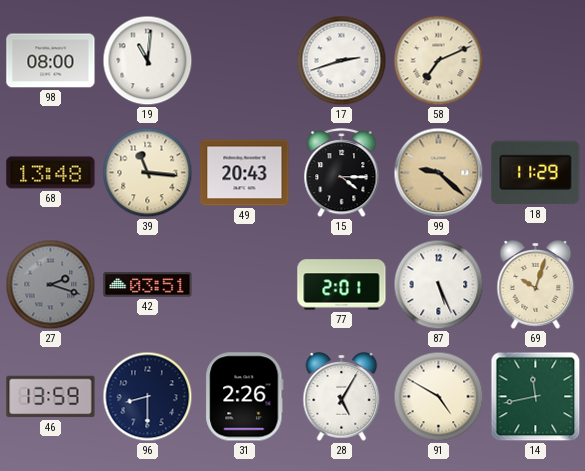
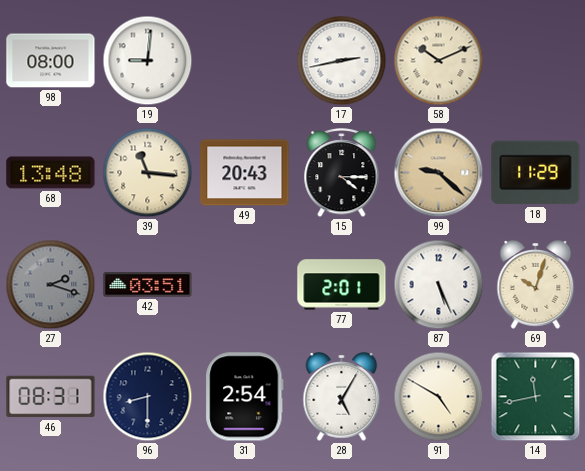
19: 11:01 -> 9:01
17: 2:42 -> 2:43
58: 7:11 -> 10:11
46: 13:59 -> 08:31
31: 2:26 -> 2:54
